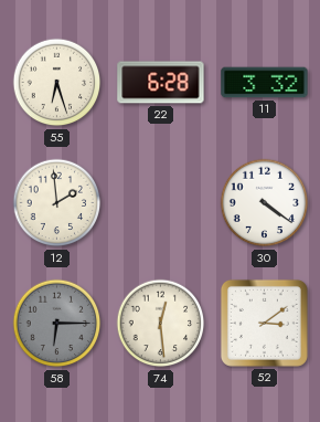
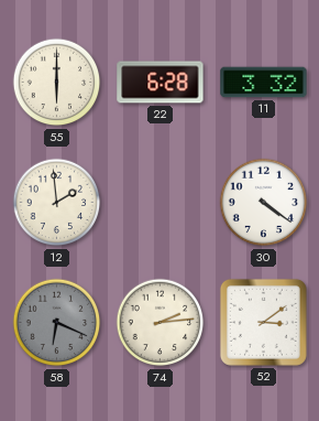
55: 6:27 -> 6:00
58: 6:15 -> 6:19
74: 12:29 -> 2:14
